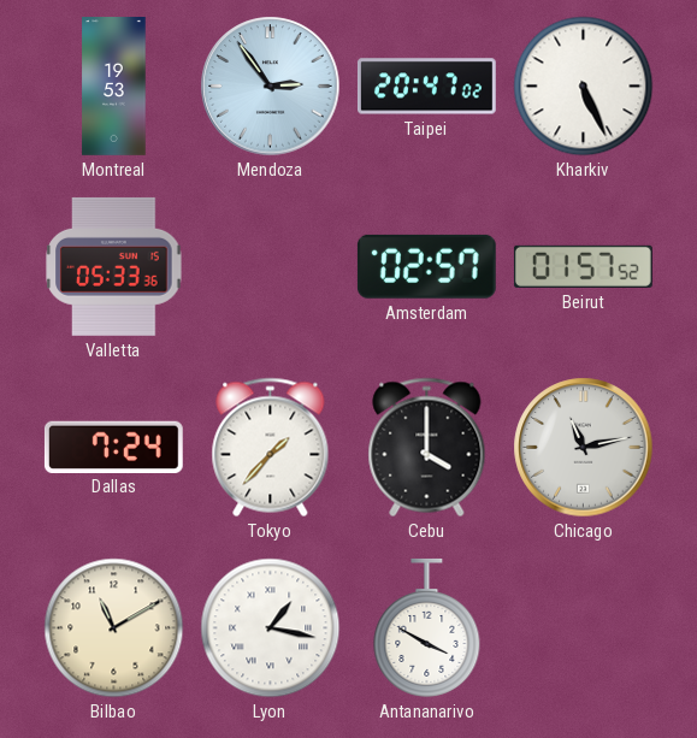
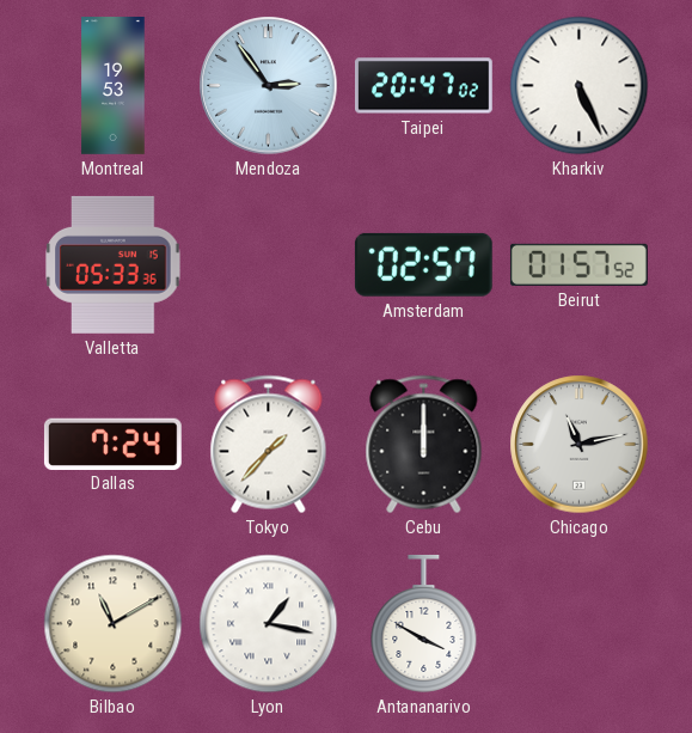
Cebu: 4:00 -> 12:00
